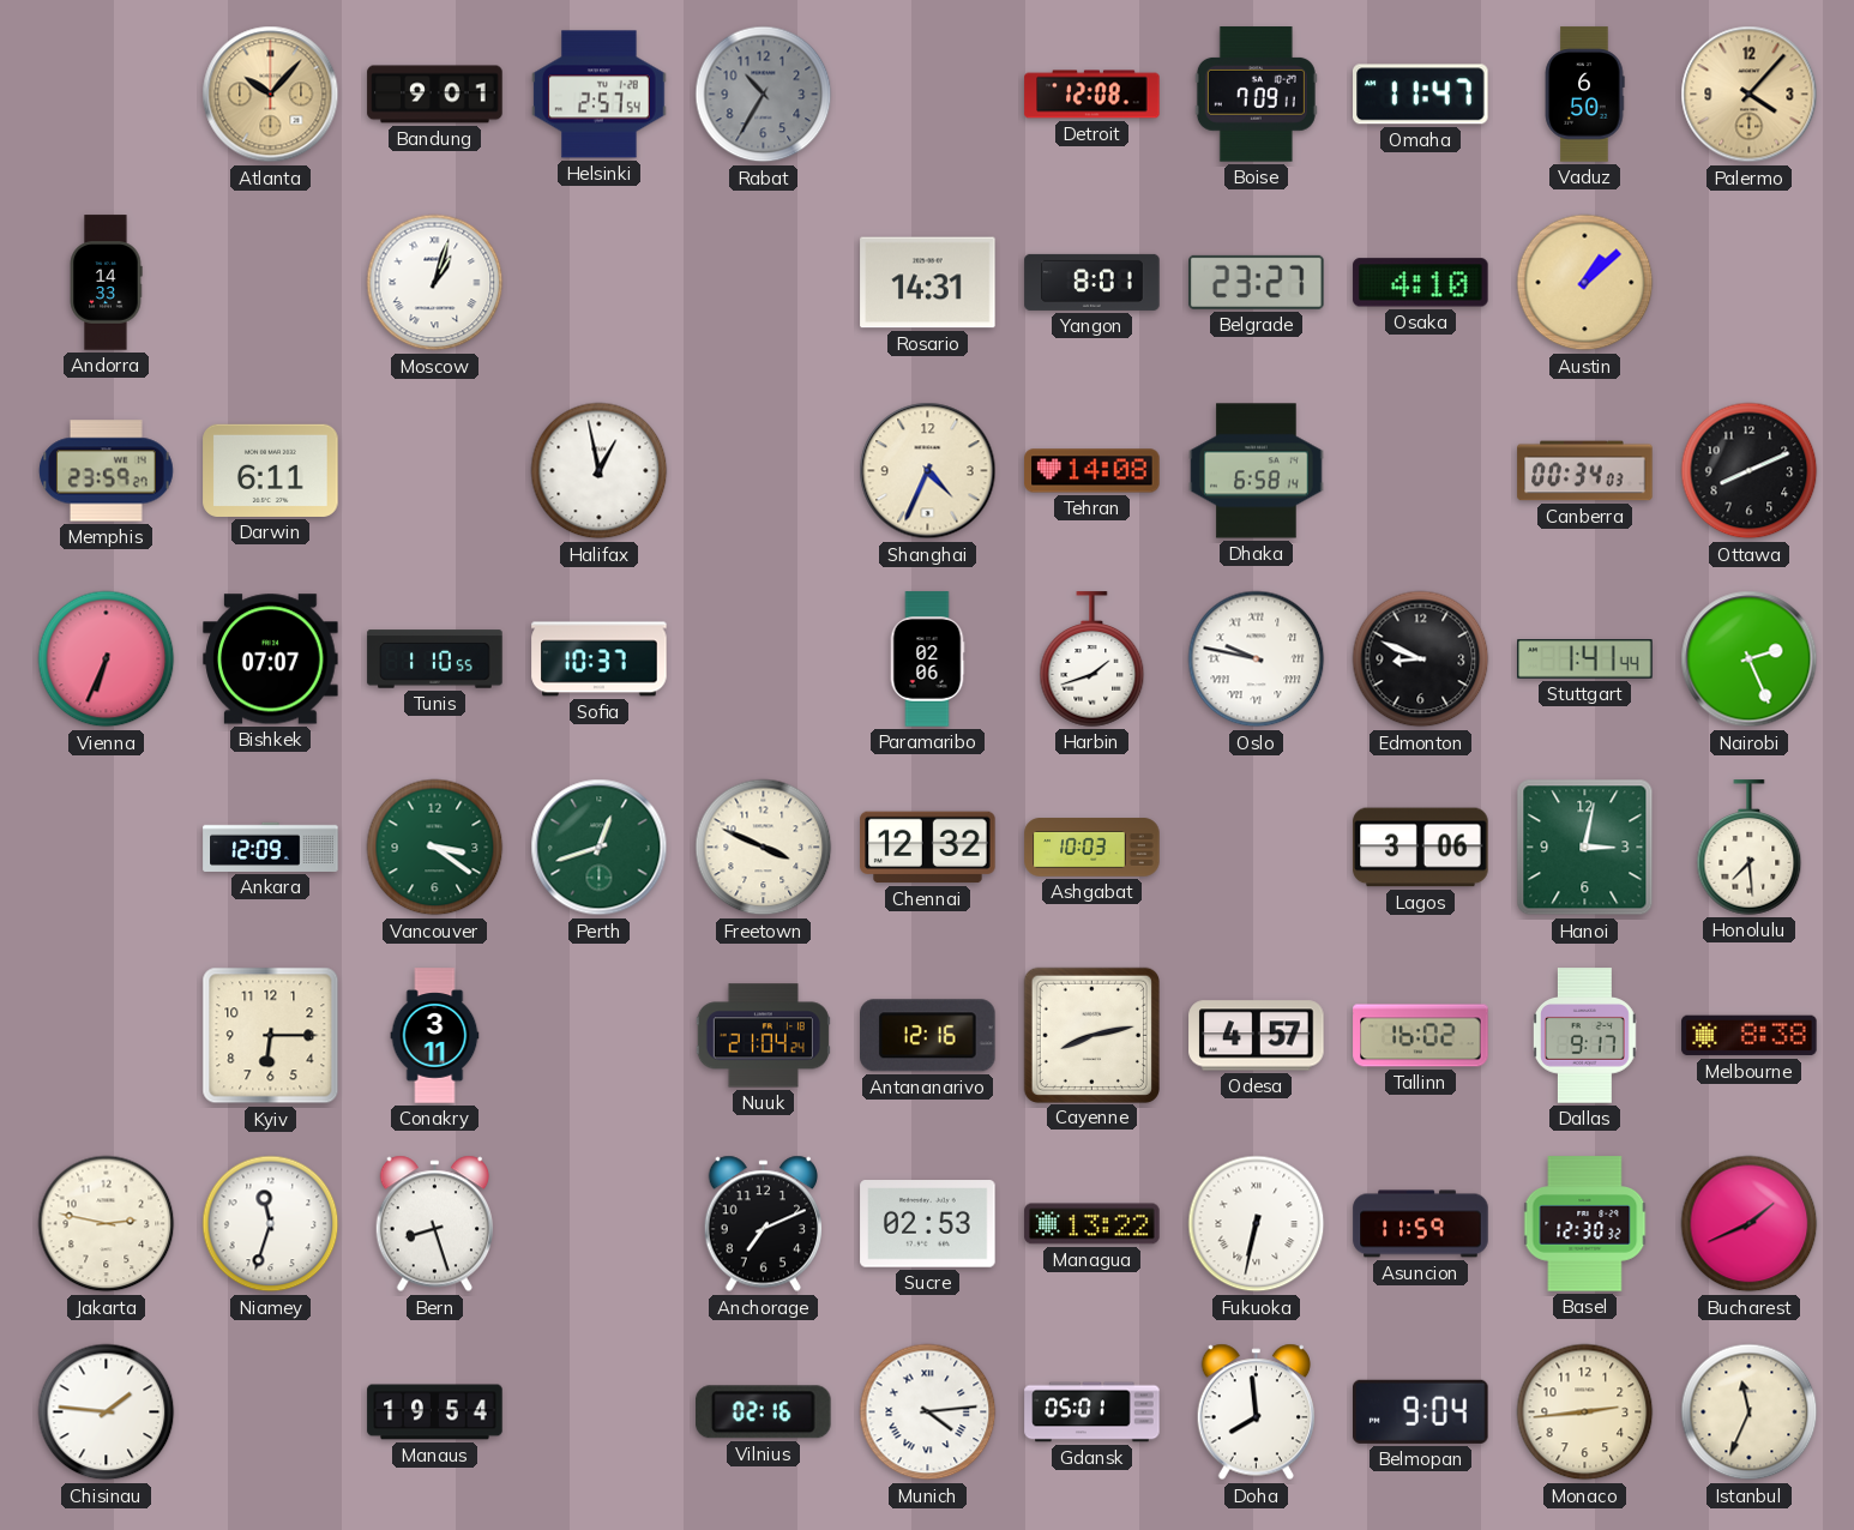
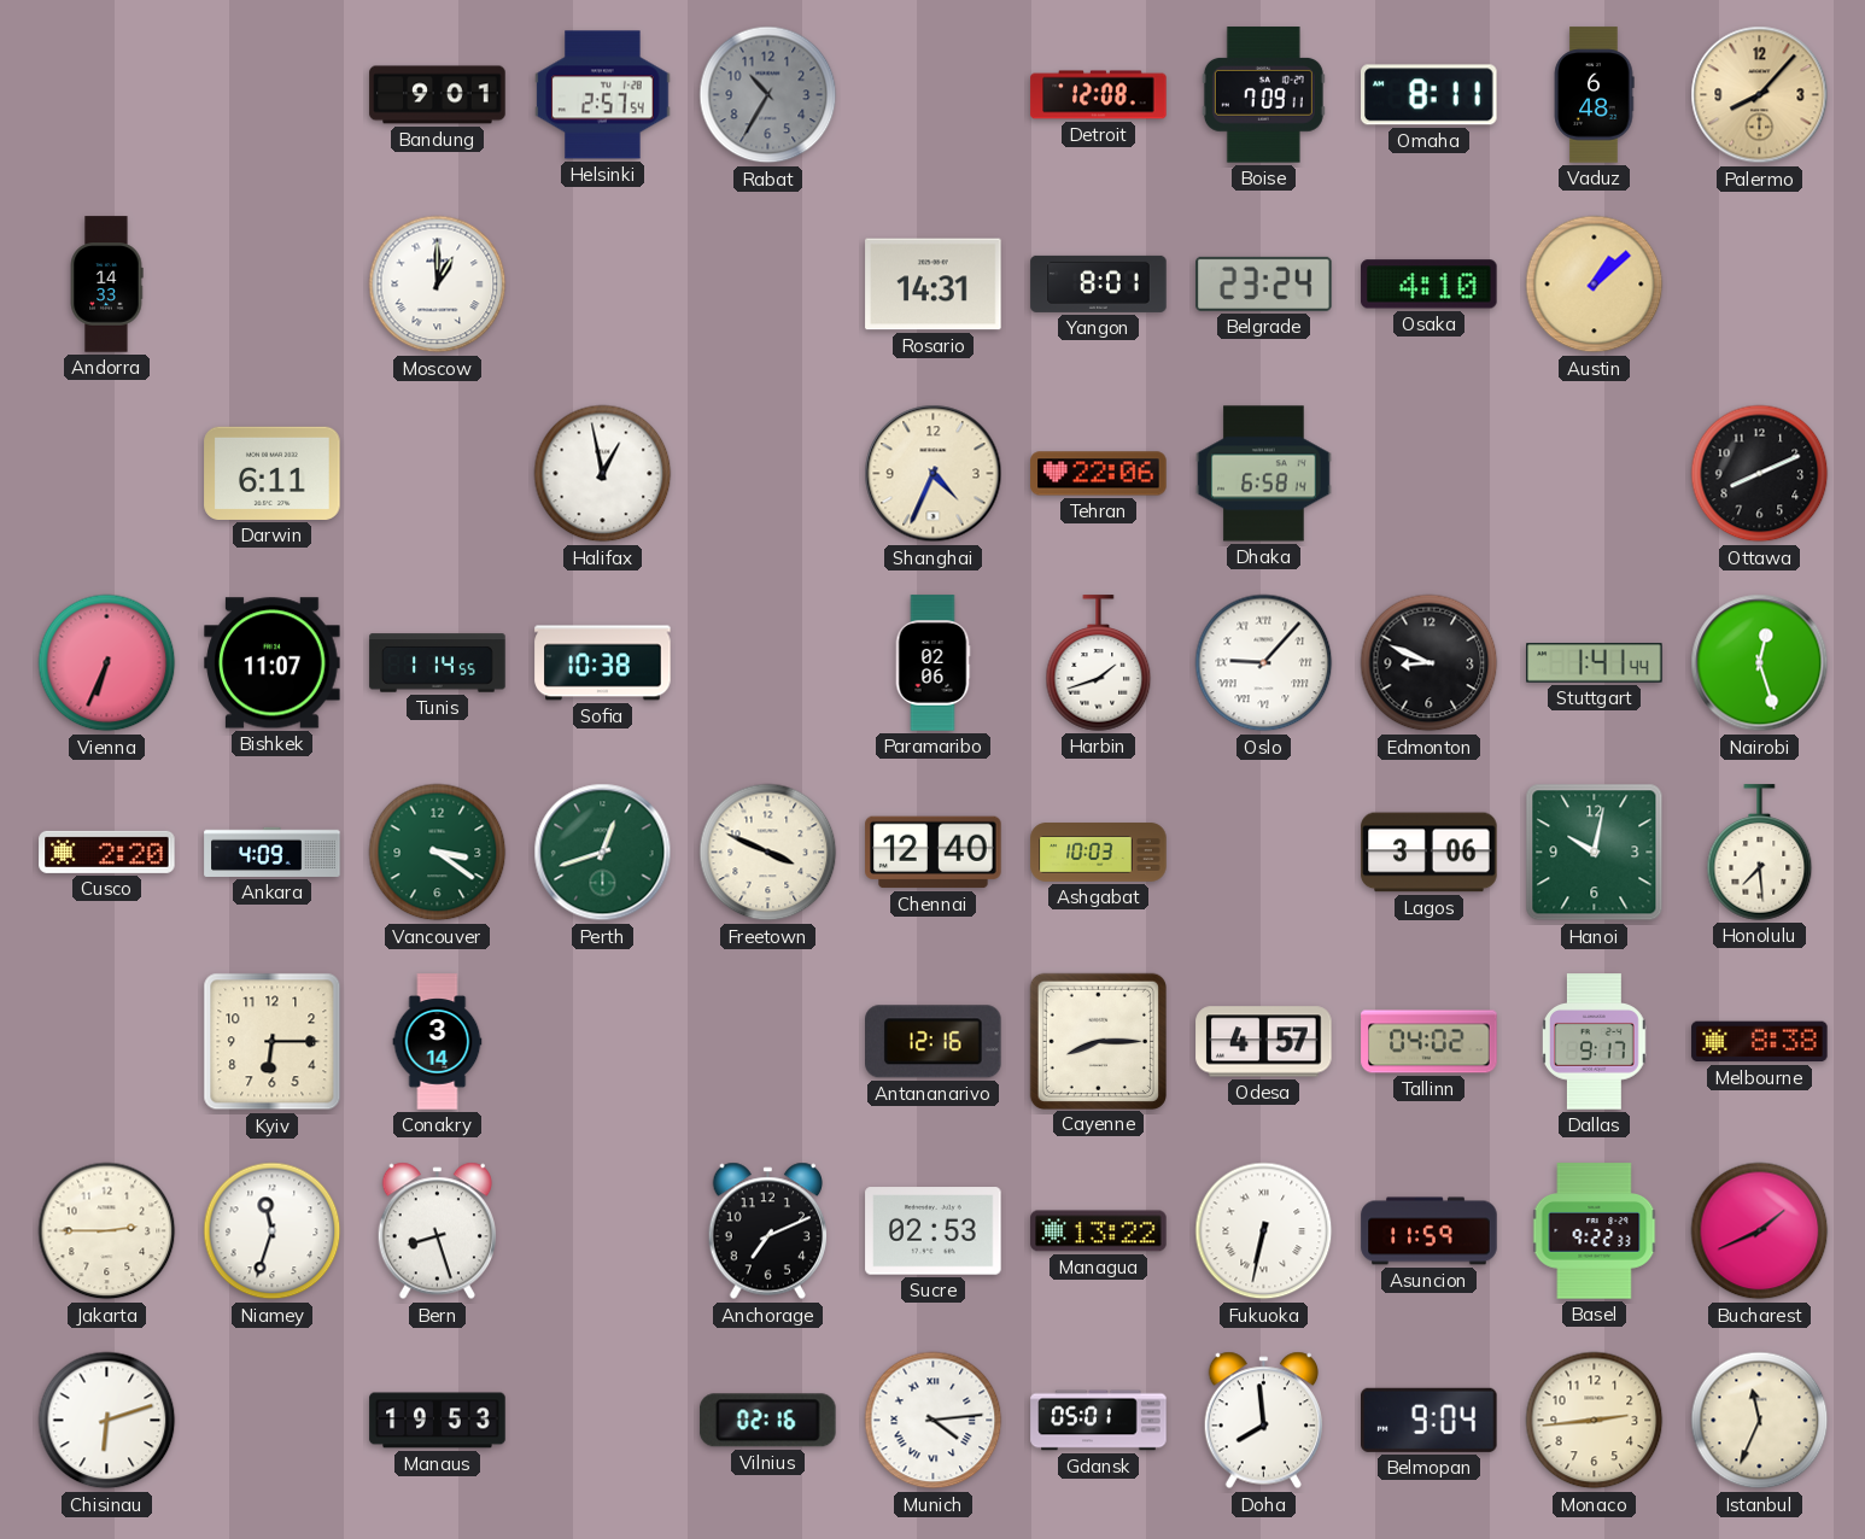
Atlanta: 10:07 -> none
Omaha: 11:47 -> 8:11
Vaduz: 6:50 -> 6:48
Palermo: 4:07 -> 8:07
Moscow: 1:03 -> 1:00
Belgrade: 23:27 -> 23:24
Memphis: 23:59 -> none
Tehran: 14:08 -> 22:06
Canberra: 00:34 -> none
Bishkek: 07:07 -> 11:07
Tunis: 1:10 -> 1:14
Sofia: 10:37 -> 10:38
Oslo: 9:47 -> 9:07
Nairobi: 2:26 -> 12:27
Cusco: none -> 2:20
Ankara: 12:09 -> 4:09
Chennai: 12:32 -> 12:40
Hanoi: 3:02 -> 10:02
Conakry: 3:11 -> 3:14
Nuuk: 21:04 -> none
Cayenne: 8:13 -> 8:15
Tallinn: 16:02 -> 04:02
Jakarta: 2:47 -> 2:45
Basel: 12:30 -> 9:22
Chisinau: 1:46 -> 6:12
Manaus: 19:54 -> 19:53
